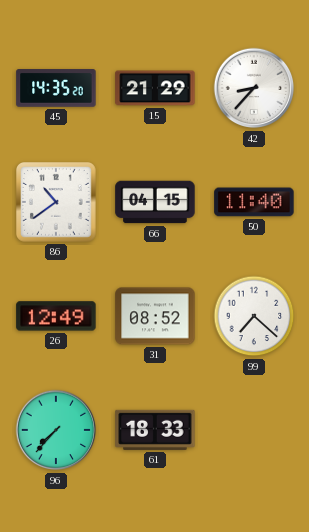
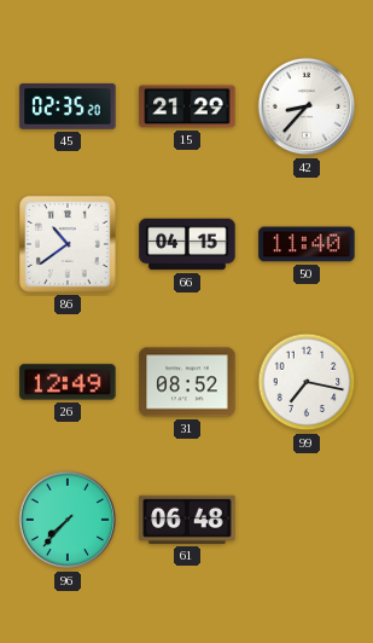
45: 14:35 -> 02:35
99: 7:22 -> 7:17
61: 18:33 -> 06:48
